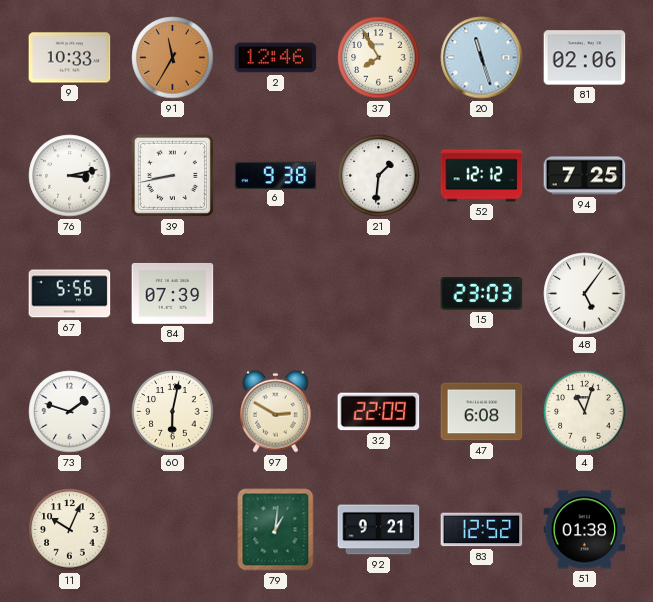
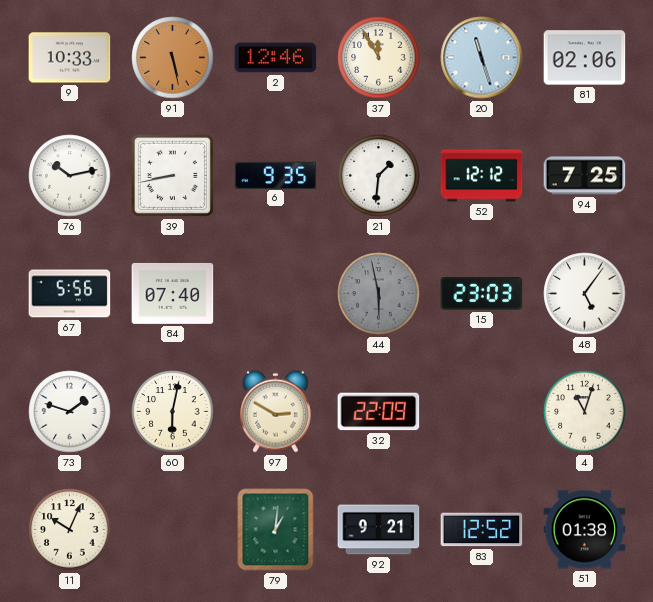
91: 11:35 -> 5:28
37: 7:55 -> 11:55
76: 3:13 -> 10:13
6: 9:38 -> 9:35
84: 07:39 -> 07:40
44: none -> 5:58
47: 6:08 -> none
